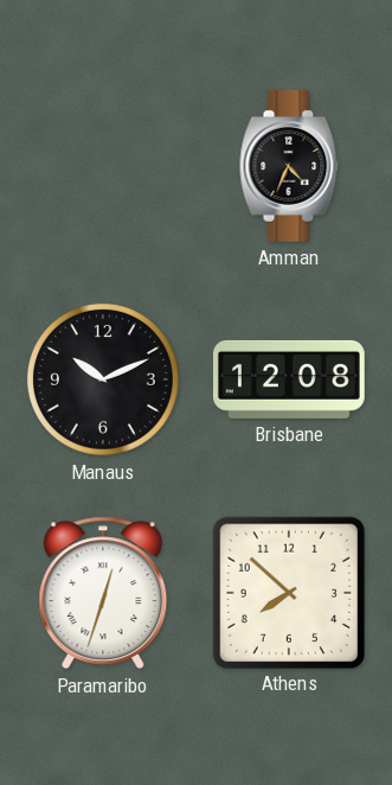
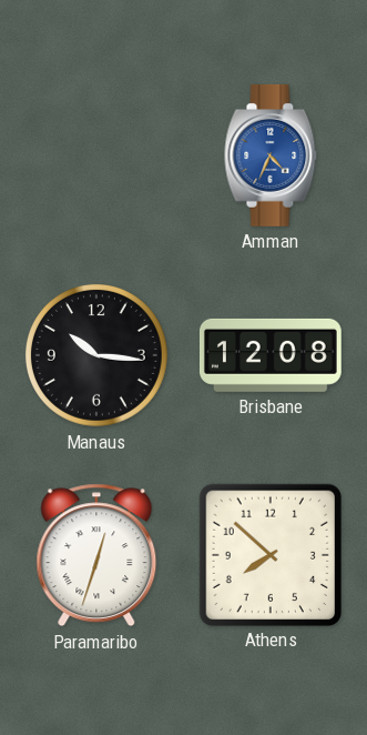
Amman dial: black -> blue
Manaus: 10:11 -> 10:16
